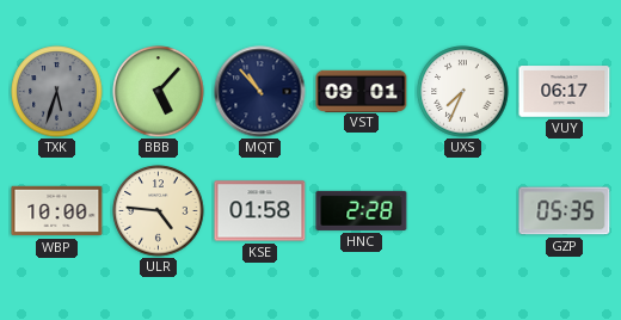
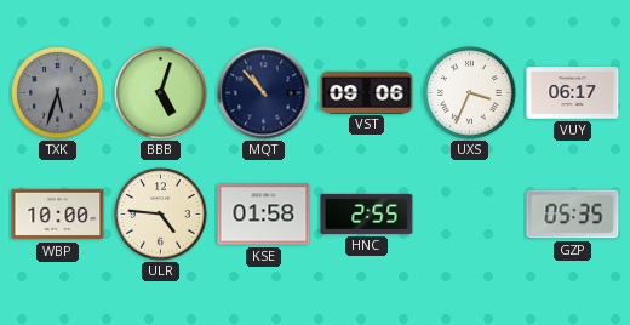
BBB: 5:07 -> 5:03
VST: 09:01 -> 09:06
UXS: 7:34 -> 3:34
HNC: 2:28 -> 2:55
